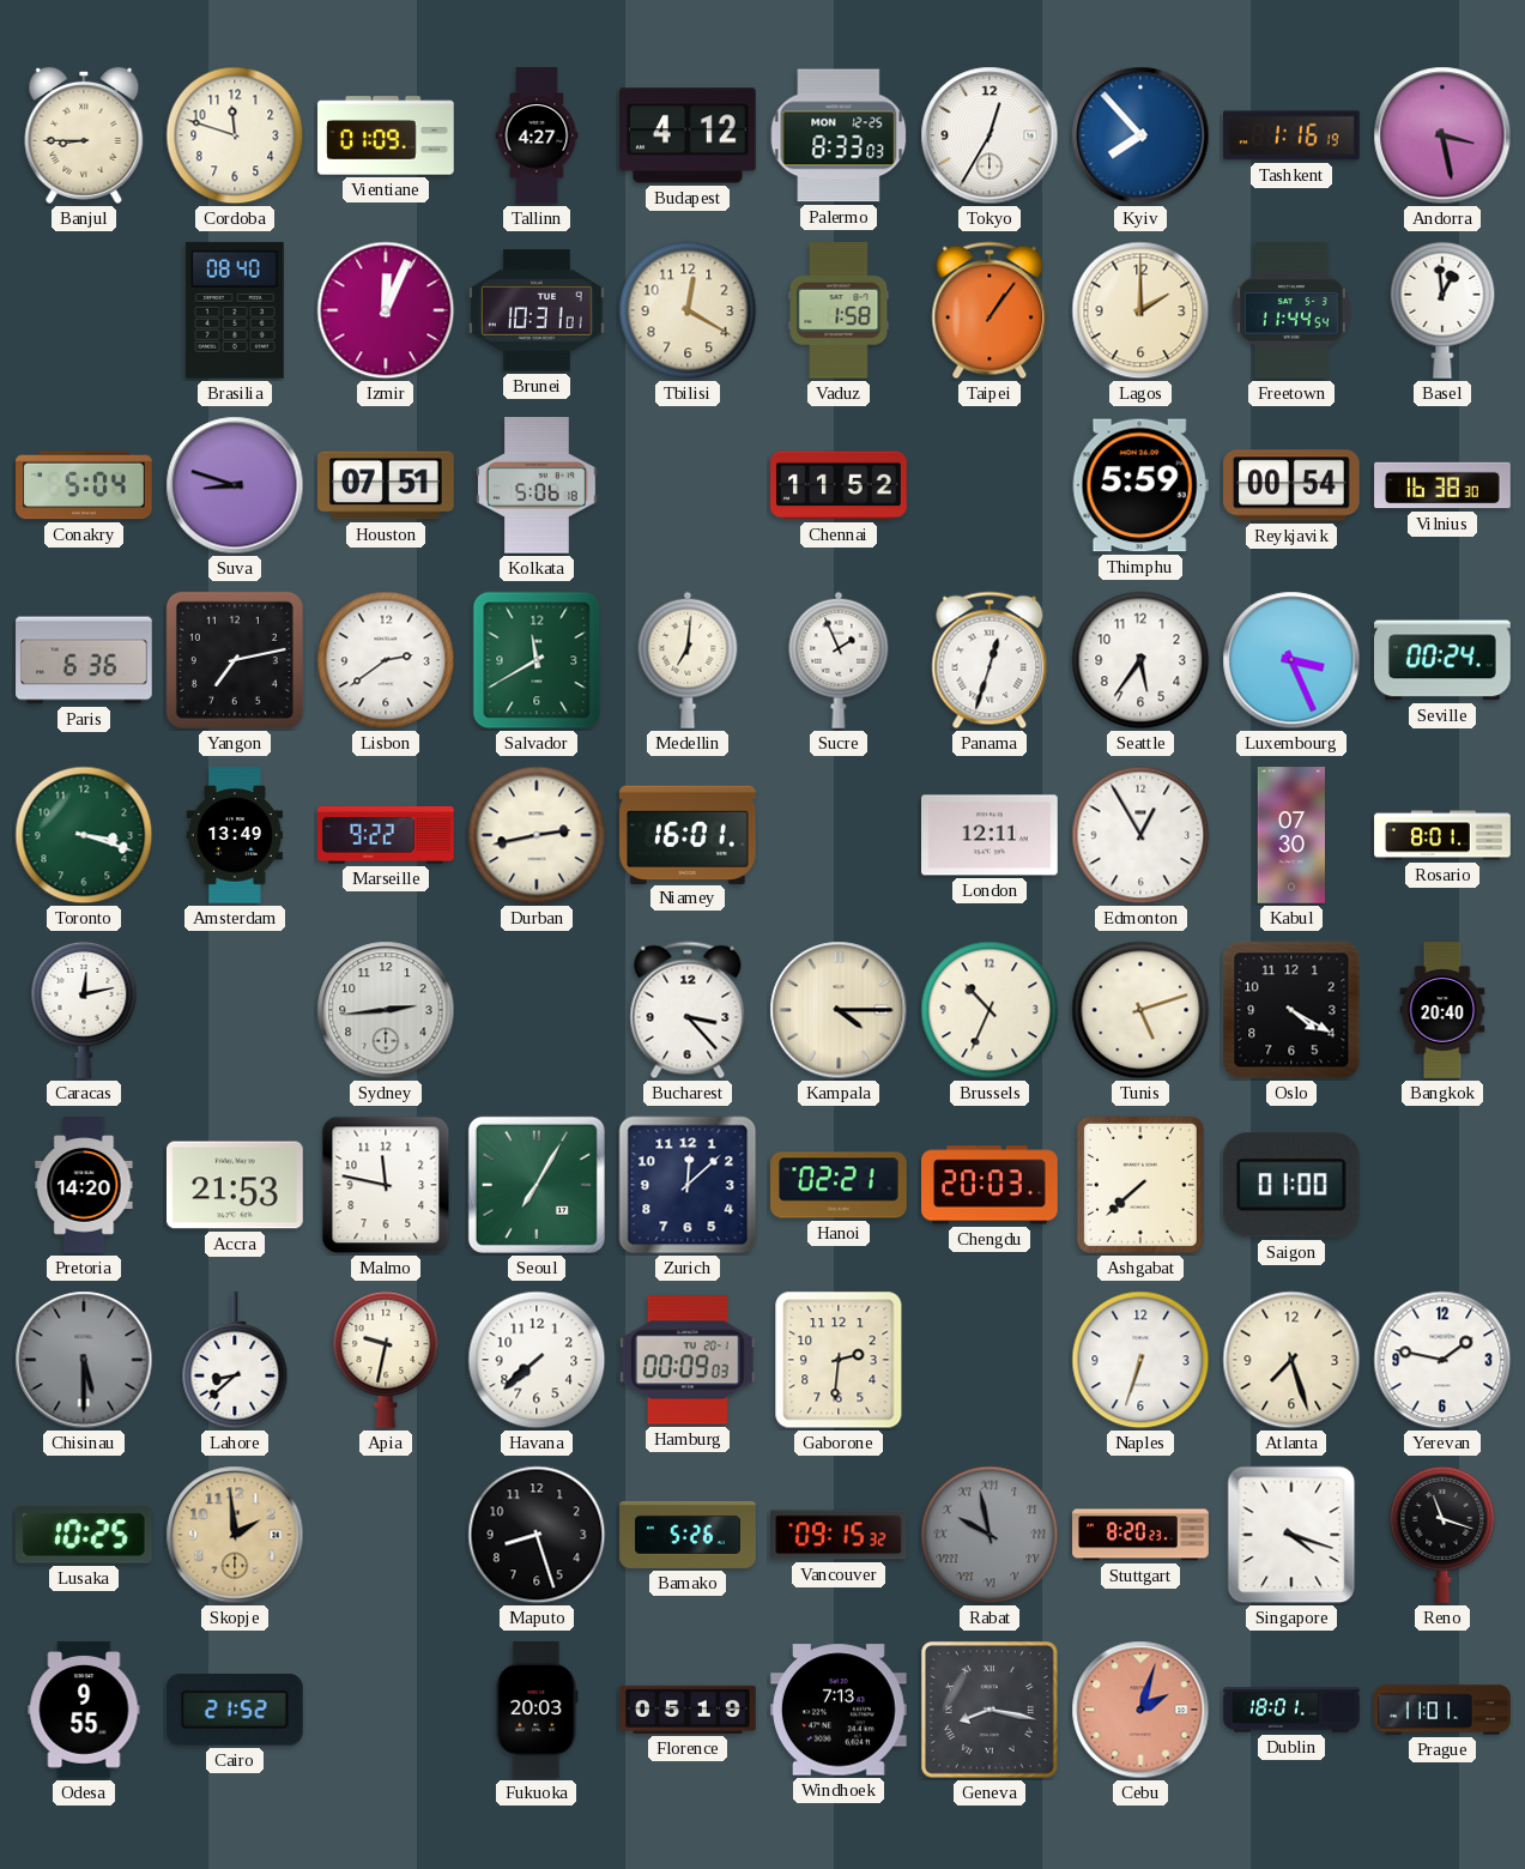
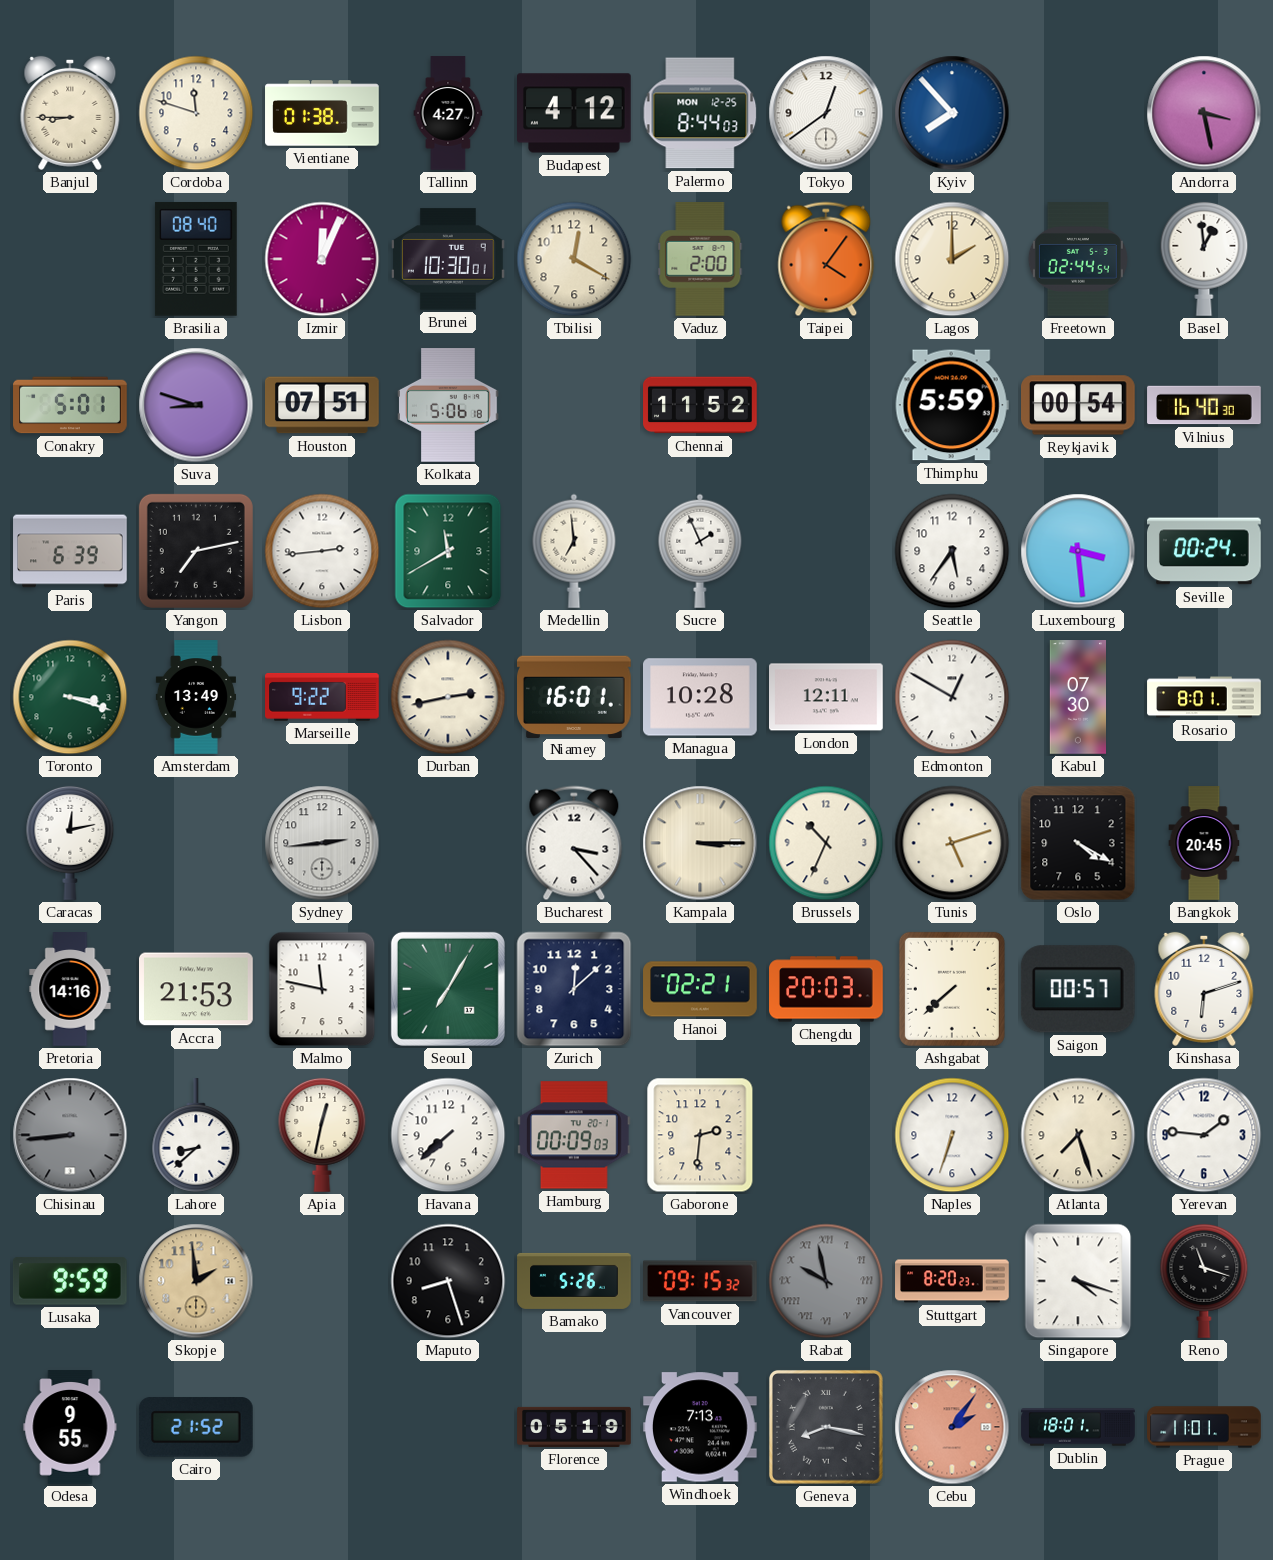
Vientiane: 01:09 -> 01:38
Palermo: 8:33 -> 8:44
Tokyo: 12:35 -> 12:39
Tashkent: 1:16 -> none
Brunei: 10:31 -> 10:30
Vaduz: 1:58 -> 2:00
Taipei: 1:06 -> 4:06
Freetown: 11:44 -> 02:44
Conakry: 5:04 -> 5:01
Vilnius: 16:38 -> 16:40
Paris: 6:36 -> 6:39
Lisbon: 2:39 -> 2:44
Medellin: 7:01 -> 6:59
Panama: 12:33 -> none
Luxembourg: 3:26 -> 3:29
Managua: none -> 10:28
Edmonton: 12:55 -> 12:50
Kampala: 4:15 -> 3:15
Bangkok: 20:40 -> 20:45
Pretoria: 14:20 -> 14:16
Saigon: 01:00 -> 00:57
Kinshasa: none -> 6:12
Chisinau: 5:30 -> 8:44
Apia: 9:32 -> 12:32
Yerevan: 1:47 -> 1:46
Lusaka: 10:25 -> 9:59
Fukuoka: 20:03 -> none
Cebu: 2:03 -> 2:06
